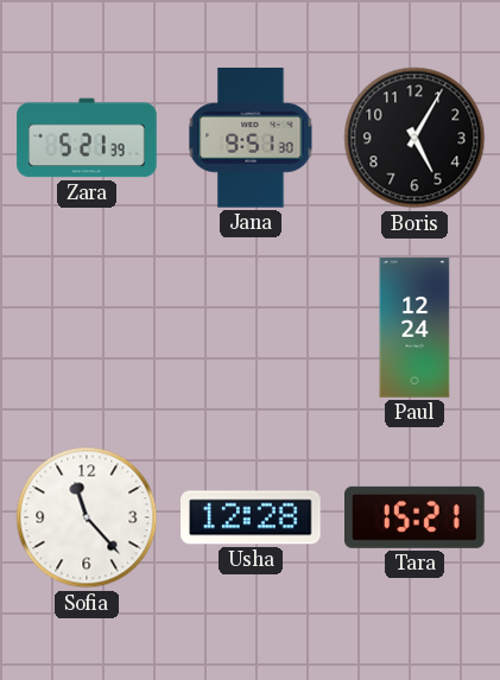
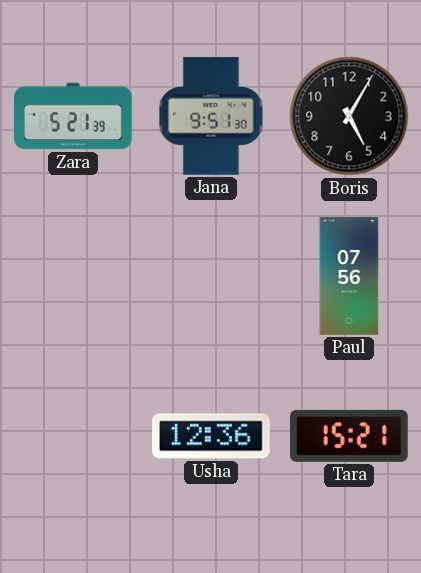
Paul: 12:24 -> 07:56
Sofia: 11:23 -> none
Usha: 12:28 -> 12:36
